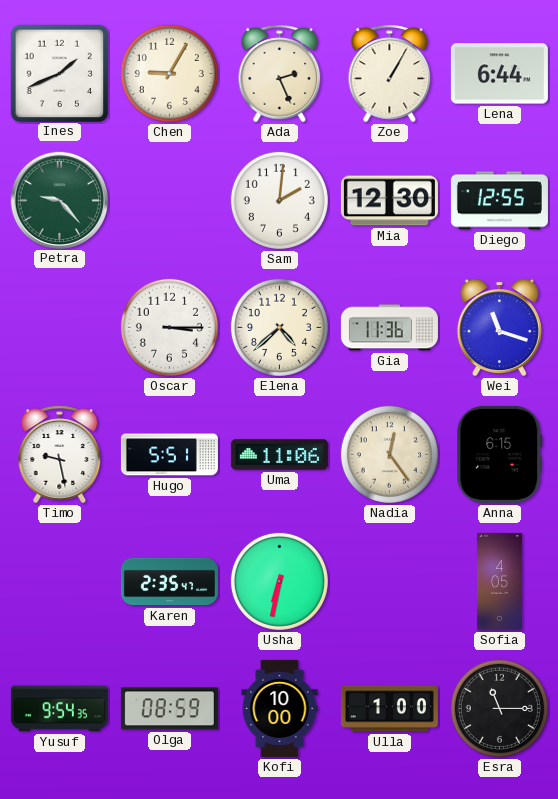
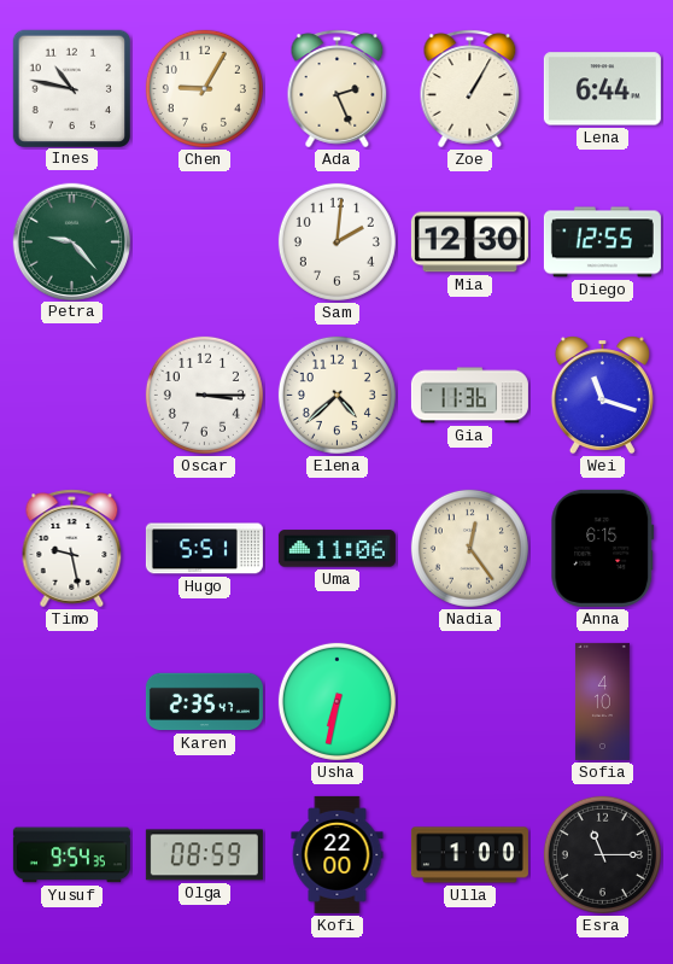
Ines: 1:41 -> 10:47
Sofia: 4:05 -> 4:10
Kofi: 10:00 -> 22:00
